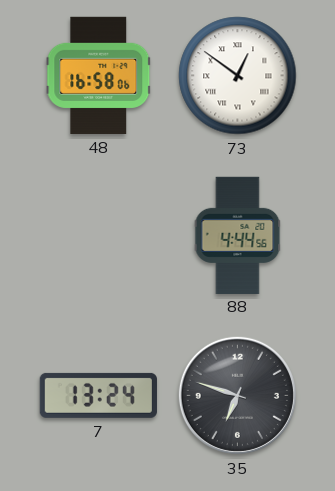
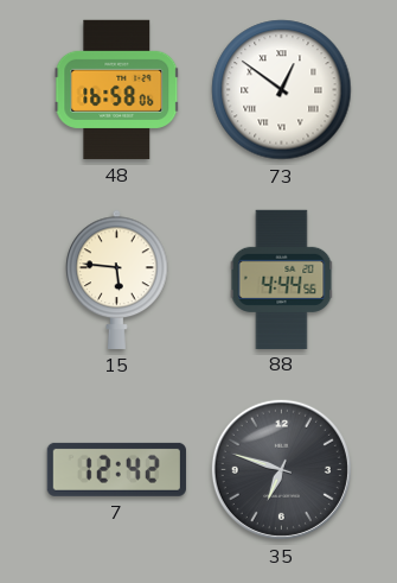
15: none -> 5:46
7: 13:24 -> 12:42
